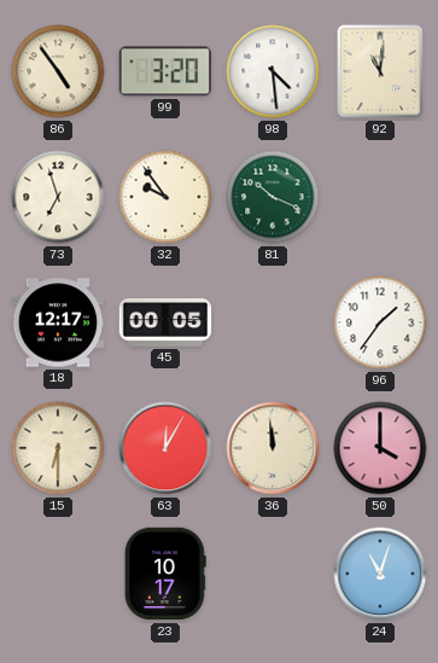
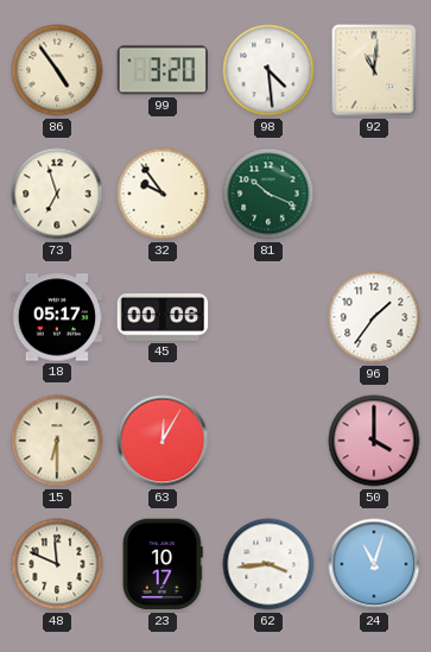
18: 12:17 -> 05:17
45: 00:05 -> 00:06
36: 11:59 -> none
48: none -> 11:49
62: none -> 3:44
